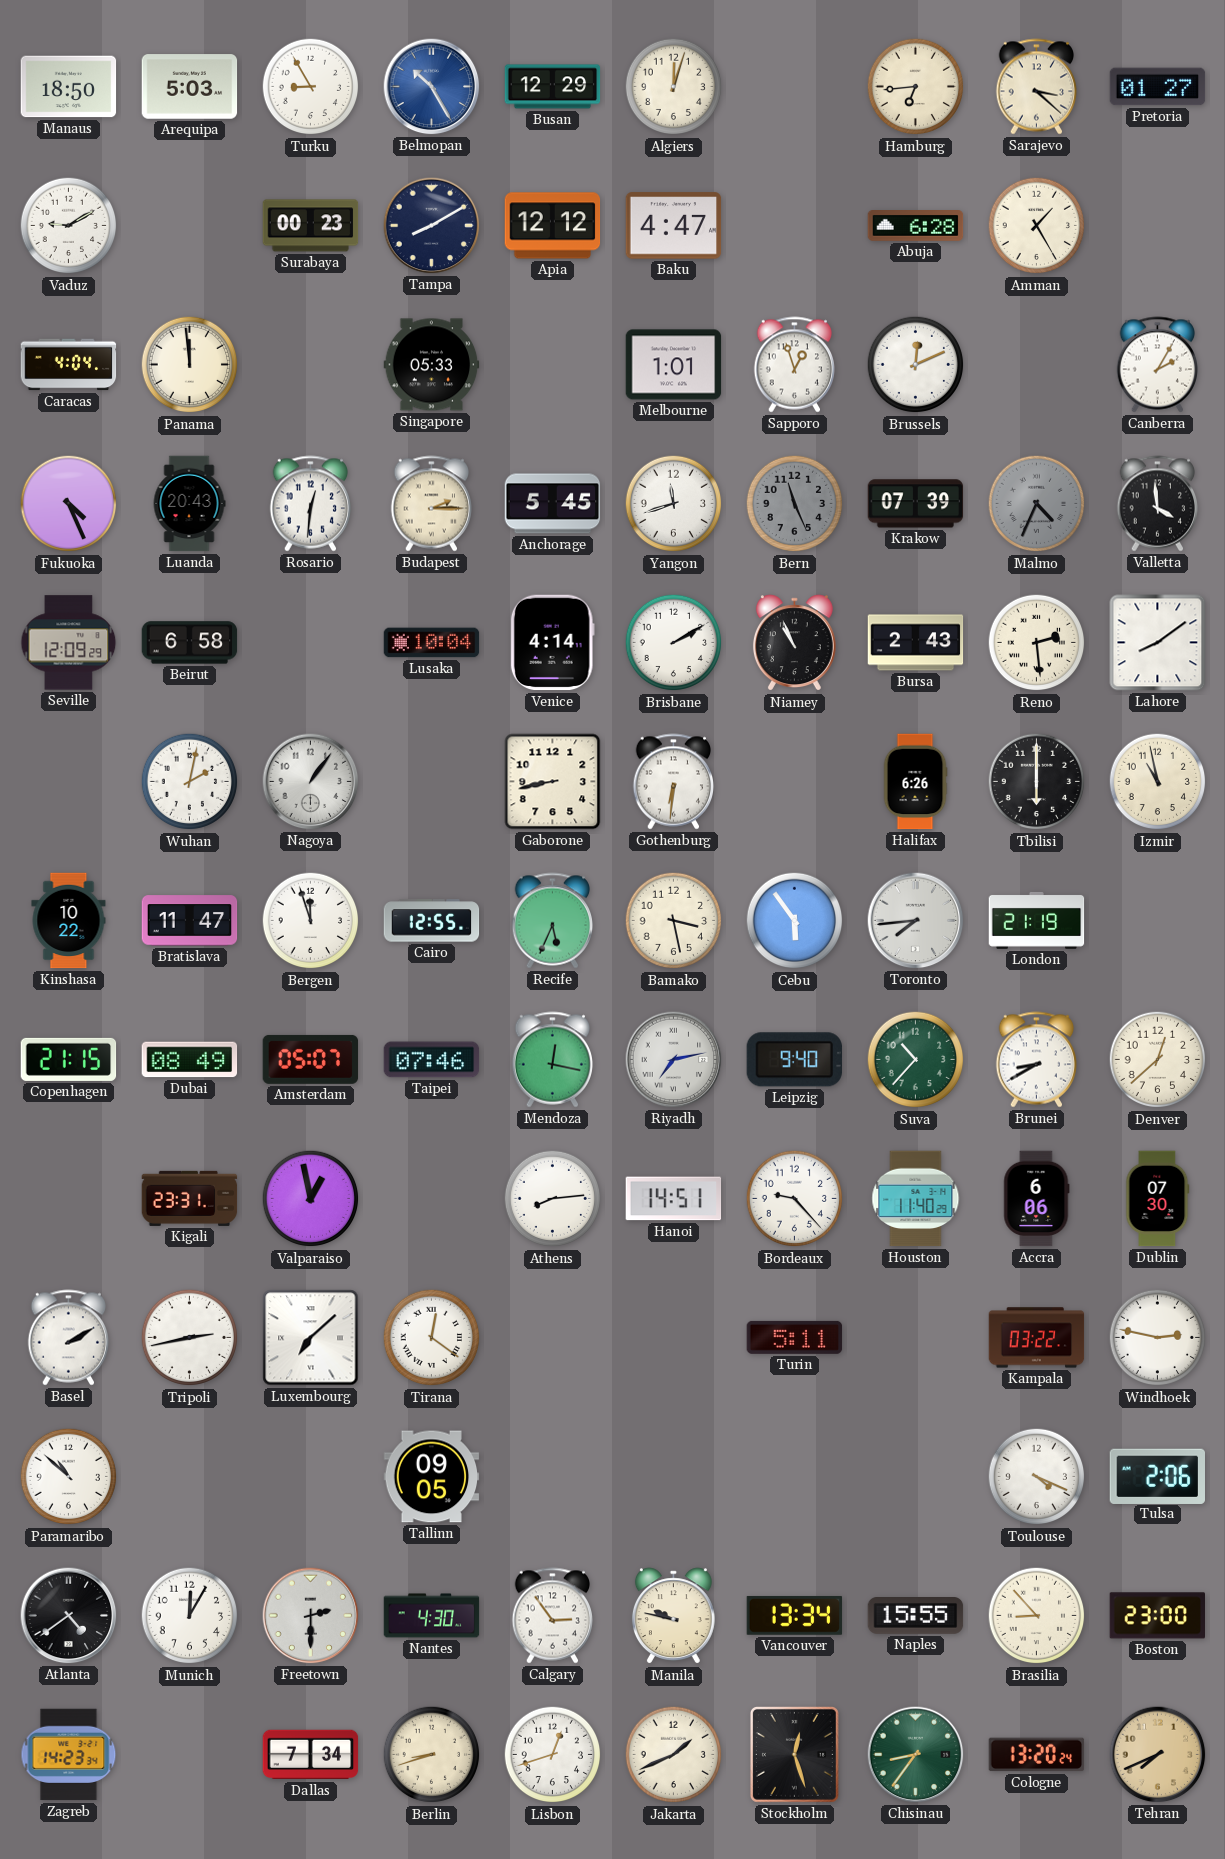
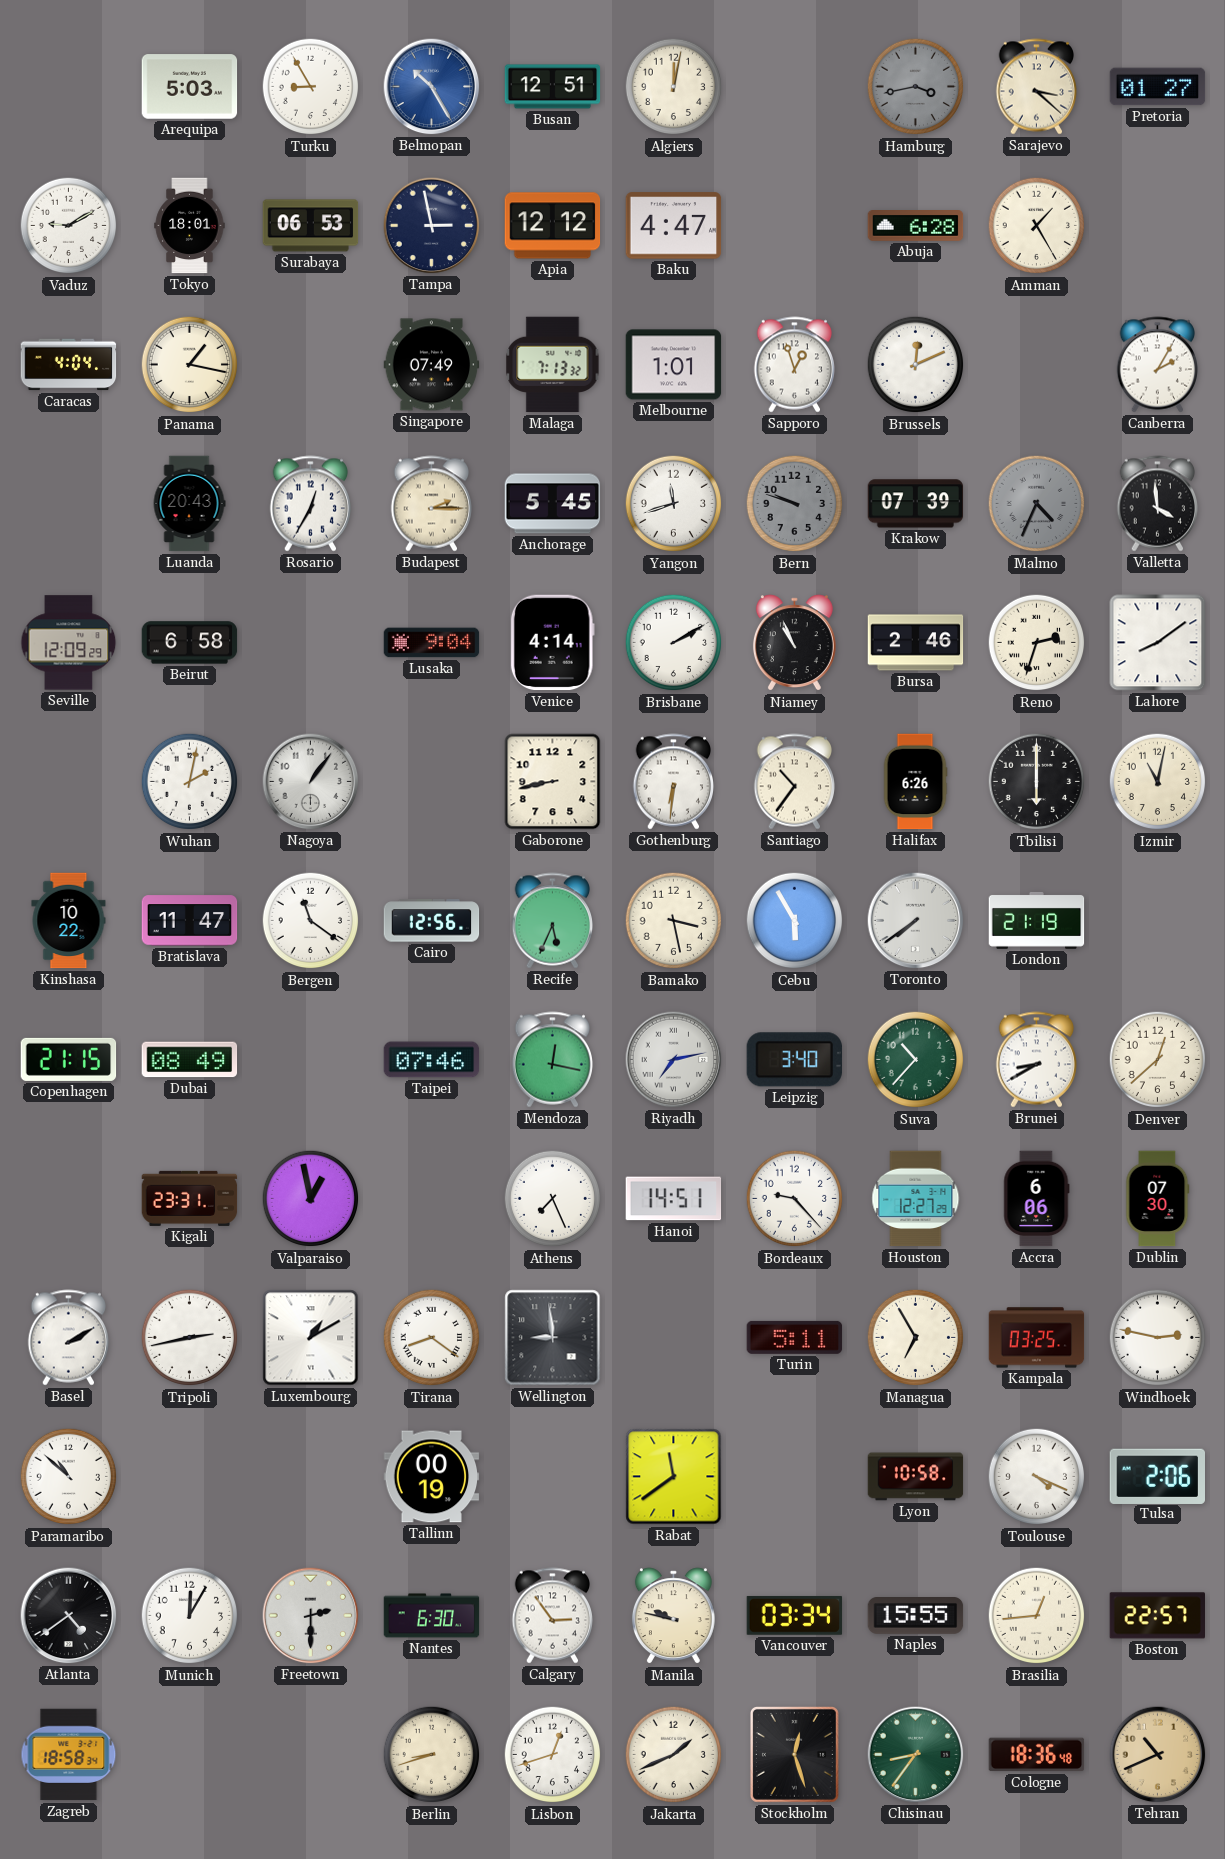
Manaus: 18:50 -> none
Busan: 12:29 -> 12:51
Algiers: 12:03 -> 12:02
Hamburg: 6:44 -> 3:43
Hamburg dial: cream -> grey
Tokyo: none -> 18:01
Surabaya: 00:23 -> 06:53
Tampa: 8:10 -> 2:58
Panama: 11:59 -> 1:17
Singapore: 05:33 -> 07:49
Malaga: none -> 7:13
Fukuoka: 4:26 -> none
Rosario: 12:31 -> 12:35
Bern: 11:26 -> 9:48
Lusaka: 10:04 -> 9:04
Bursa: 2:43 -> 2:46
Reno: 2:29 -> 2:33
Santiago: none -> 10:36
Izmir: 10:58 -> 11:02
Bergen: 11:57 -> 11:21
Cairo: 12:55 -> 12:56
Cebu: 5:54 -> 5:55
Toronto: 7:44 -> 7:39
Amsterdam: 05:07 -> none
Leipzig: 9:40 -> 3:40
Athens: 8:14 -> 7:26
Houston: 11:40 -> 12:27
Luxembourg: 7:08 -> 1:10
Tirana: 12:21 -> 8:21
Wellington: none -> 8:59
Managua: none -> 6:55
Kampala: 03:22 -> 03:25
Tallinn: 09:05 -> 00:19
Rabat: none -> 11:39
Lyon: none -> 10:58
Nantes: 4:30 -> 6:30
Vancouver: 13:34 -> 03:34
Brasilia: 8:53 -> 12:44
Boston: 23:00 -> 22:57
Zagreb: 14:23 -> 18:58
Dallas: 7:34 -> none
Cologne: 13:20 -> 18:36
Tehran: 7:41 -> 10:41
